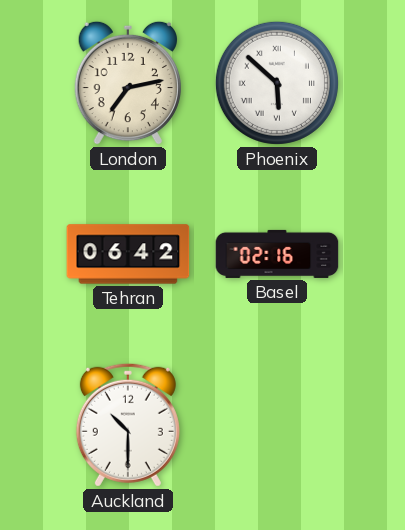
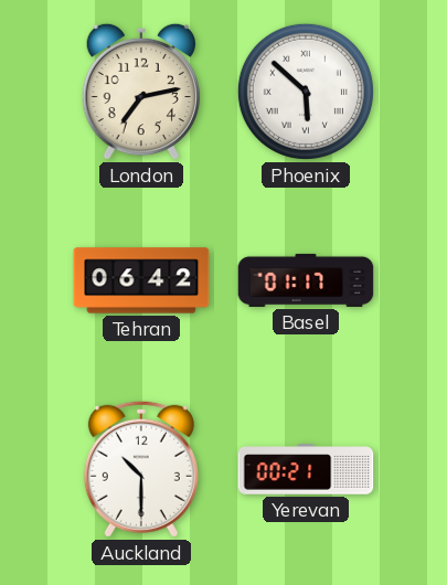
Basel: 02:16 -> 01:17
Yerevan: none -> 00:21
